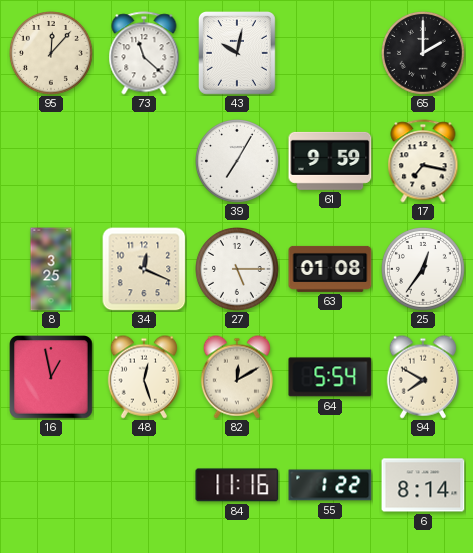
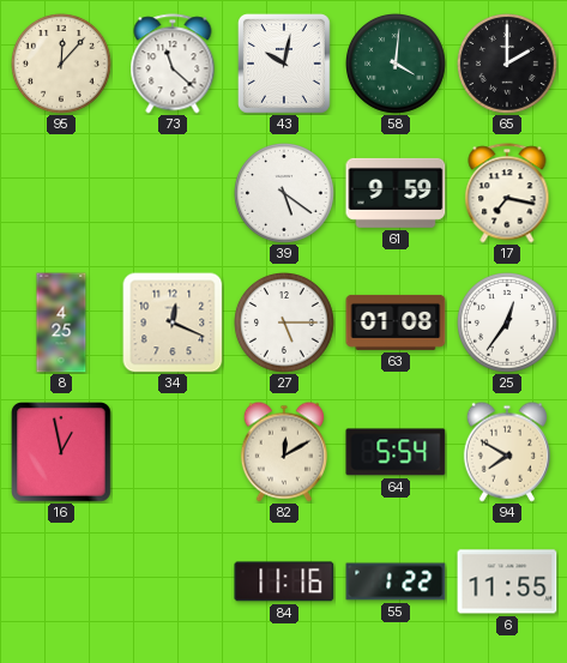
58: none -> 4:01
39: 7:05 -> 5:21
8: 3:25 -> 4:25
48: 12:27 -> none
6: 8:14 -> 11:55
